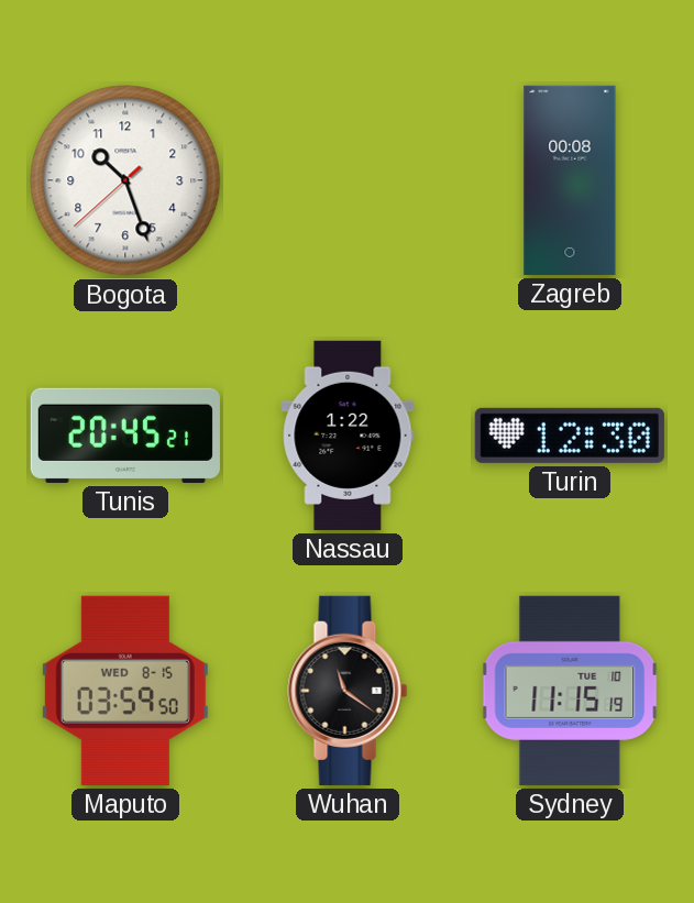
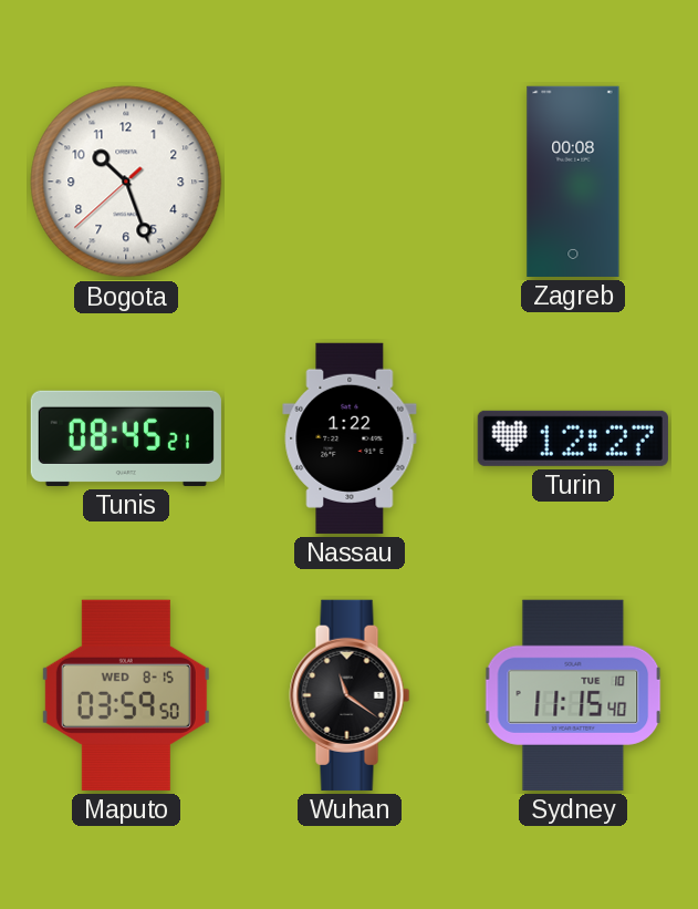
Tunis: 20:45 -> 08:45
Turin: 12:30 -> 12:27
Sydney: 11:15:19 -> 11:15:40
